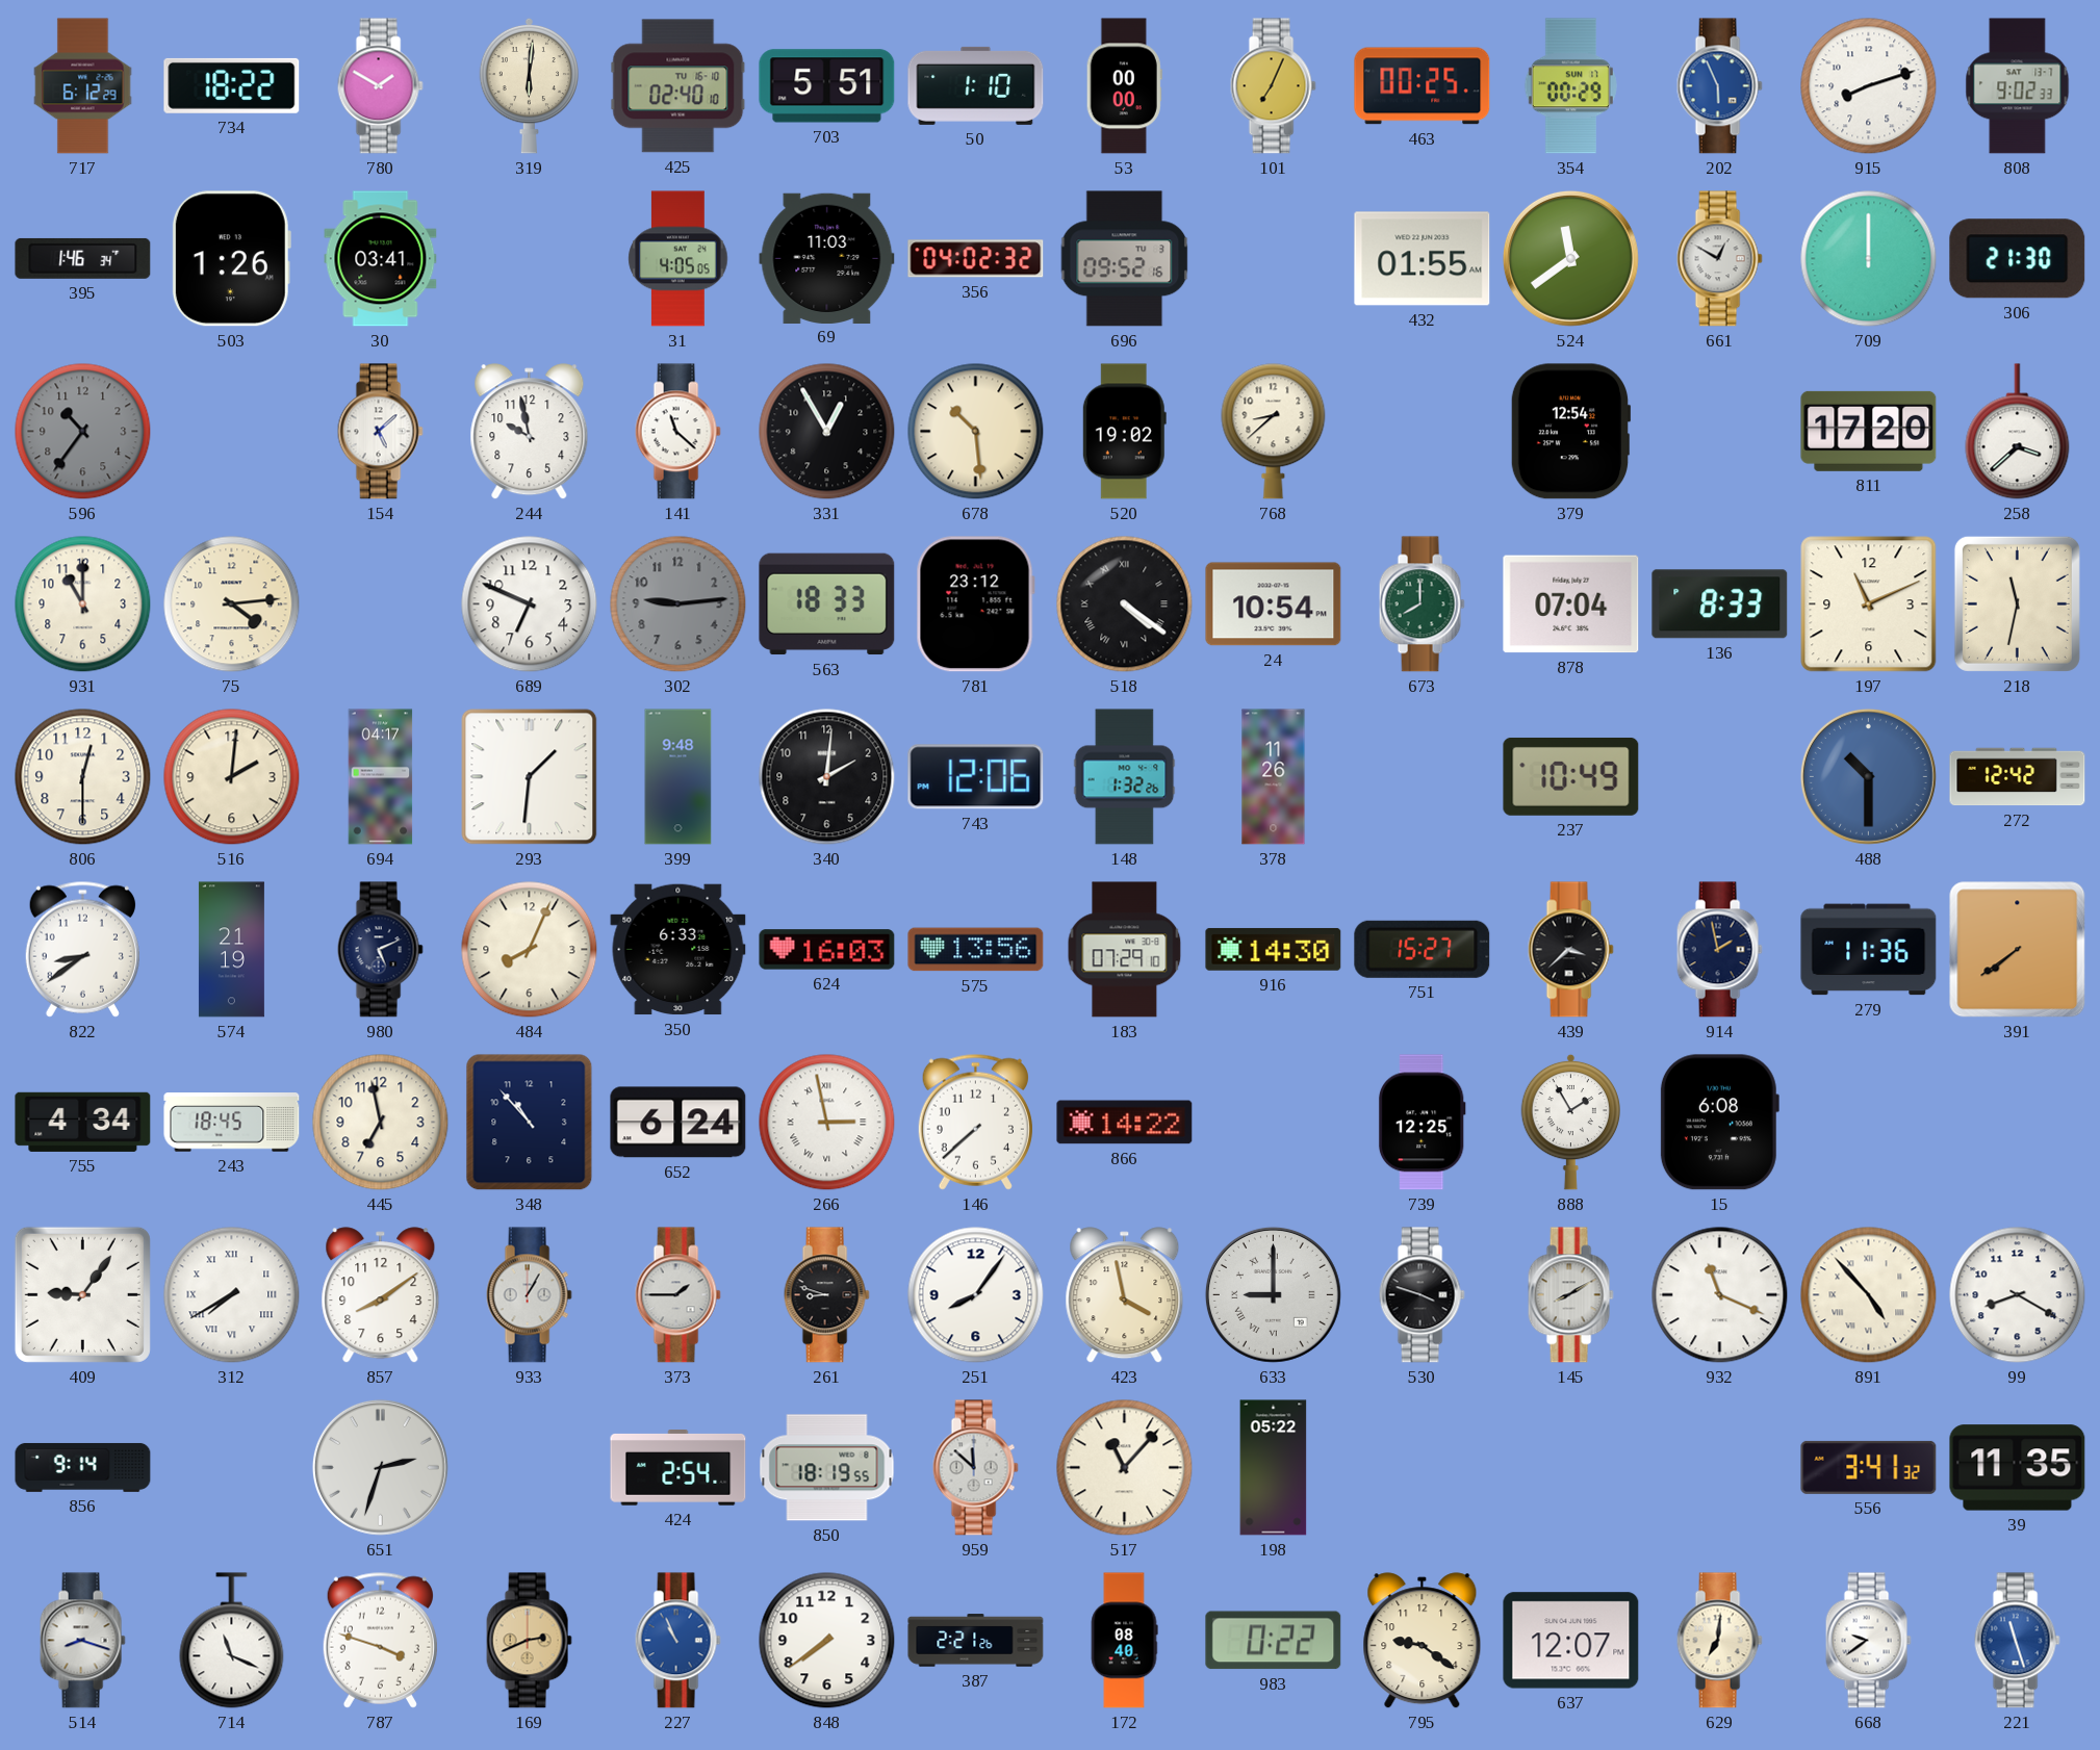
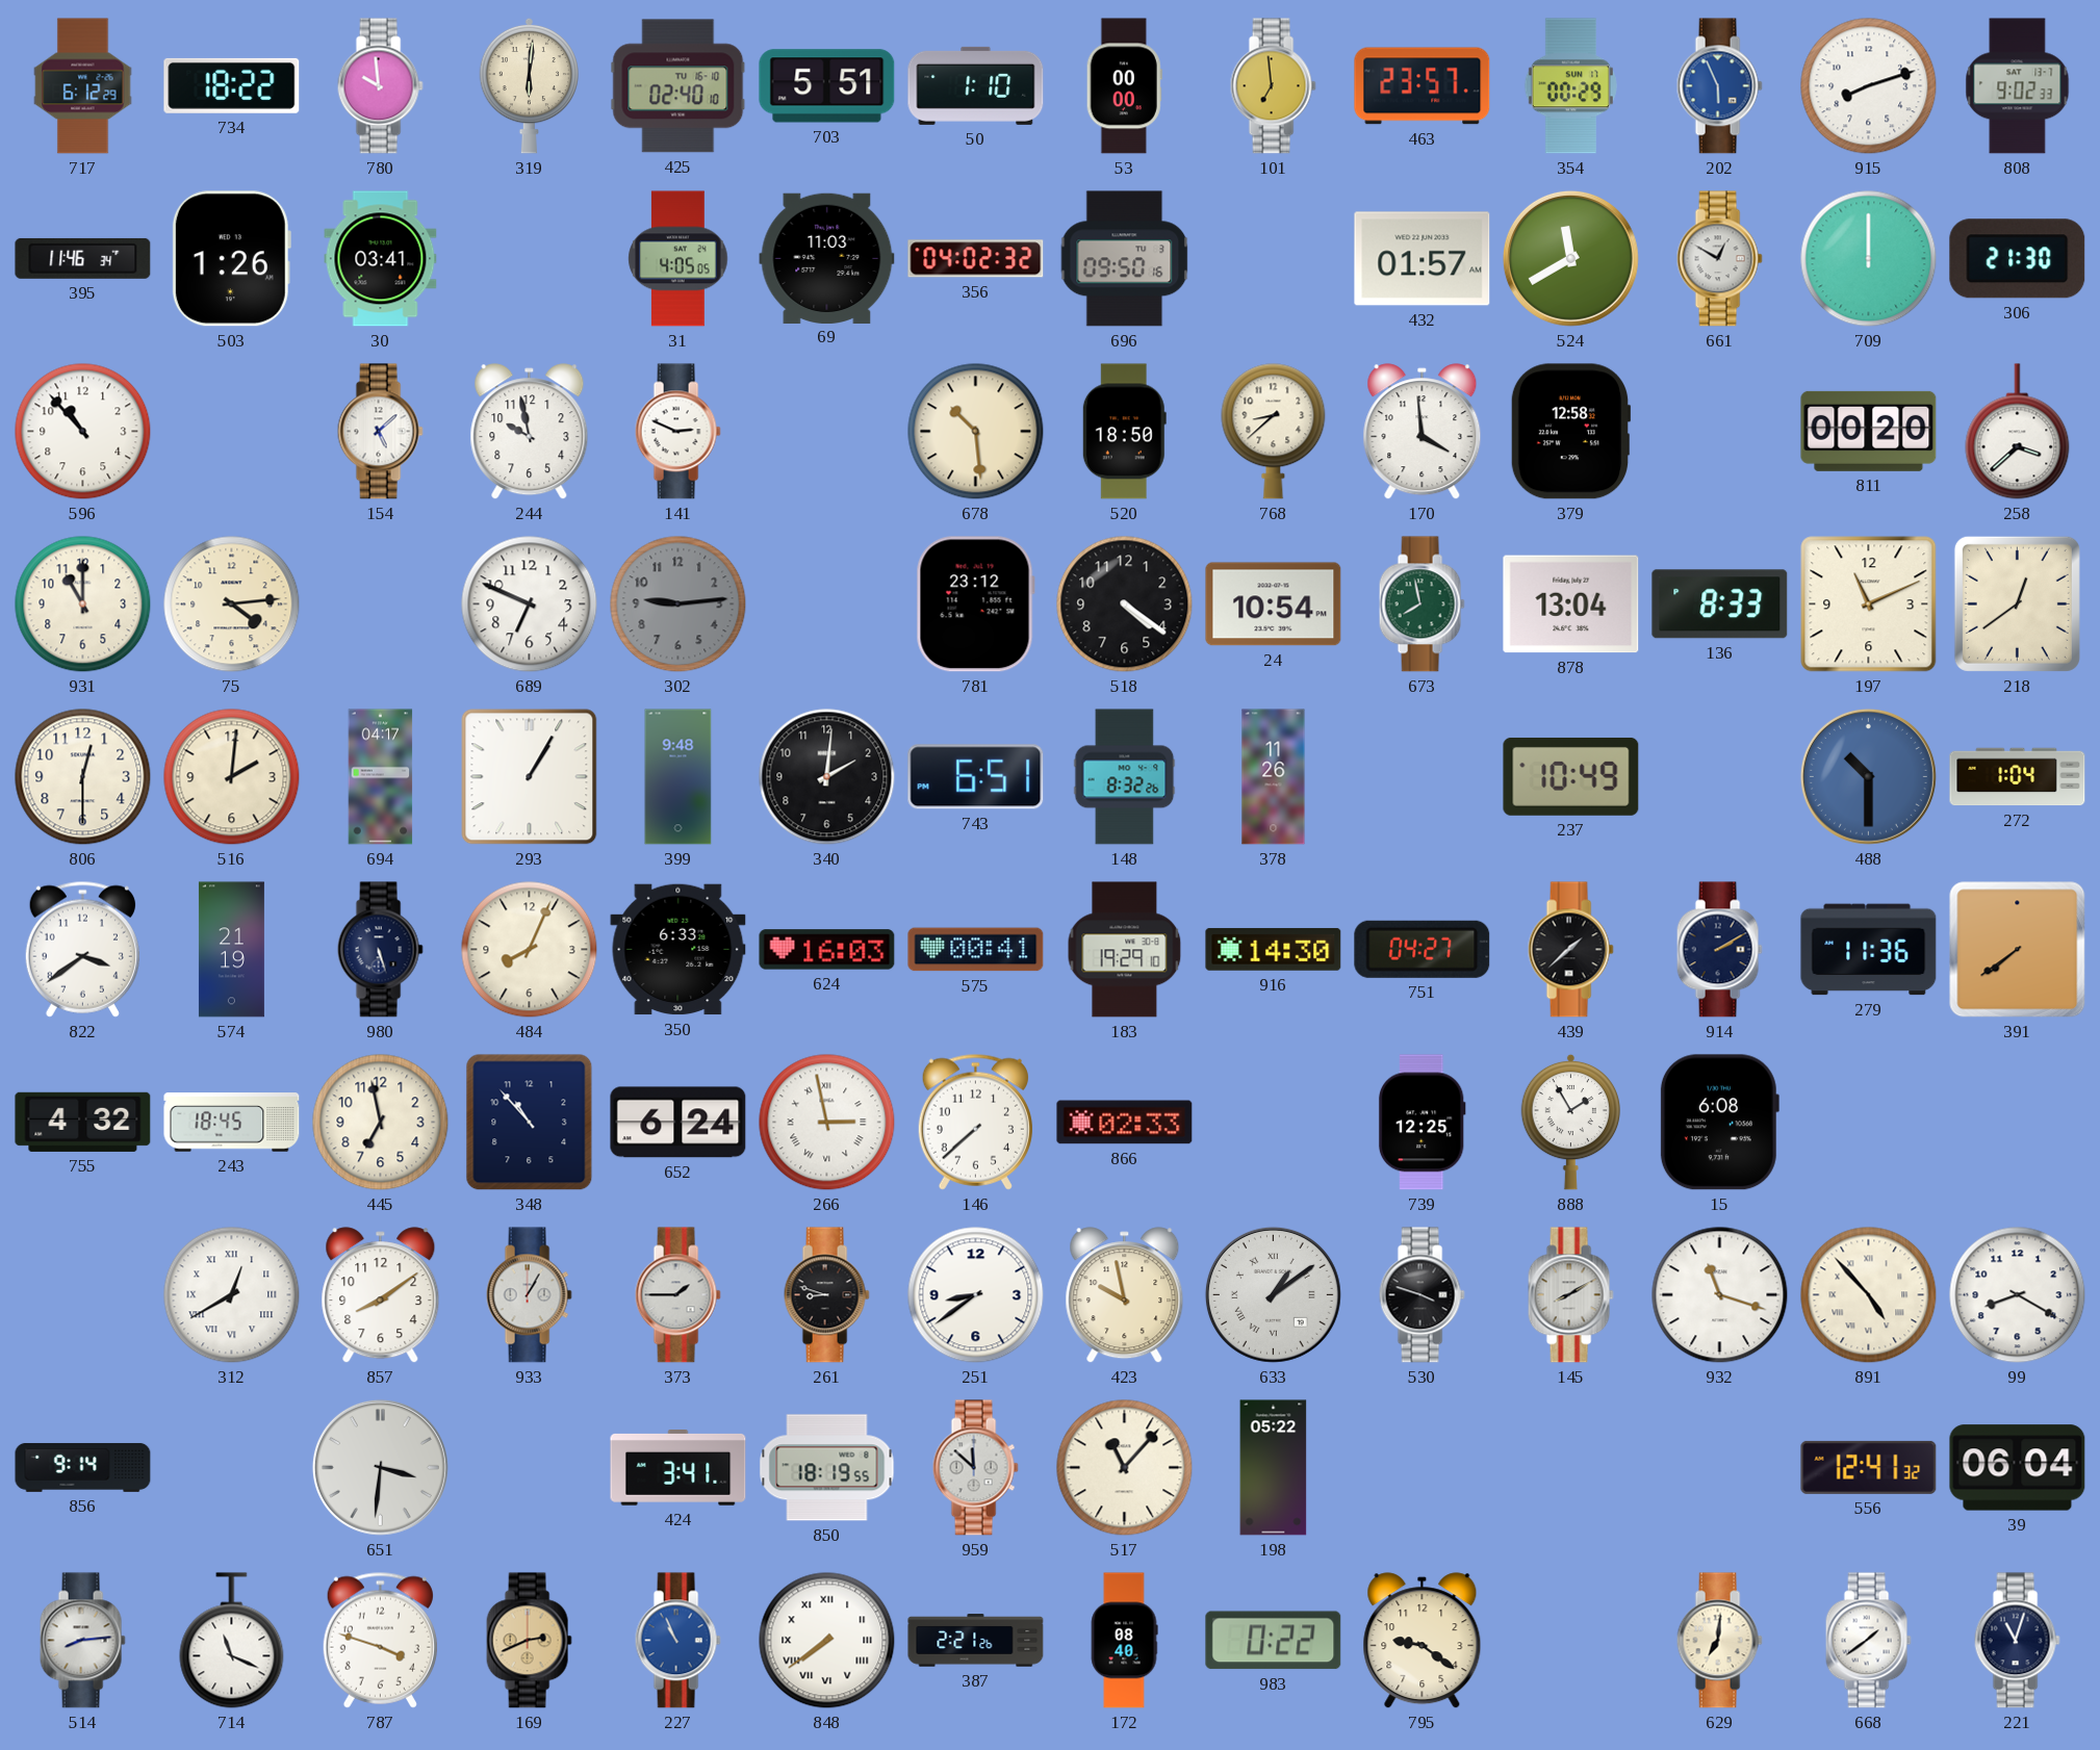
780: 1:50 -> 9:59
101: 7:04 -> 6:59
463: 00:25 -> 23:57
395: 1:46 -> 11:46
696: 09:52 -> 09:50
432: 01:55 -> 01:57
524: 11:39 -> 11:40
596: 10:36 -> 10:53
596 dial: grey -> white
141: 11:22 -> 2:49
331: 12:55 -> none
520: 19:02 -> 18:50
170: none -> 3:59
379: 12:54 -> 12:58
811: 17:20 -> 00:20
563: 18:33 -> none
518 numerals: Roman -> Arabic
673: 8:00 -> 7:58
878: 07:04 -> 13:04
218: 11:32 -> 12:39
293: 1:31 -> 1:05
743: 12:06 -> 6:51
148: 1:32 -> 8:32
272: 12:42 -> 1:04
822: 8:39 -> 3:39
980: 5:11 -> 5:27
575: 13:56 -> 00:41
183: 07:29 -> 19:29
751: 15:27 -> 04:27
439: 3:38 -> 1:38
914: 1:58 -> 2:10
755: 4:34 -> 4:32
866: 14:22 -> 02:33
409: 9:06 -> none
312: 7:40 -> 12:40
251: 8:06 -> 8:39
423: 3:58 -> 9:58
633: 9:00 -> 1:09
932: 11:19 -> 11:18
651: 2:33 -> 3:31
424: 2:54 -> 3:41
556: 3:41 -> 12:41
39: 11:35 -> 06:04
514: 8:18 -> 8:14
848 numerals: Arabic -> Roman
637: 12:07 -> none
668: 9:39 -> 1:39
221: 11:27 -> 11:03
221 dial: blue -> navy
